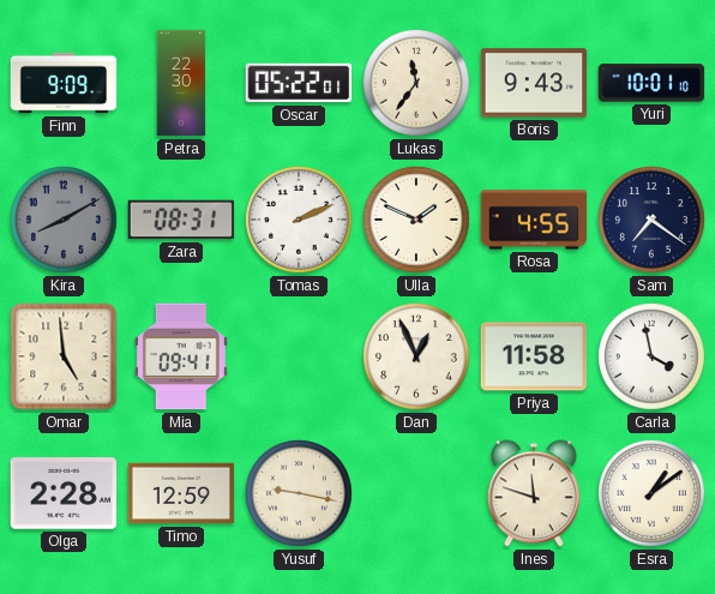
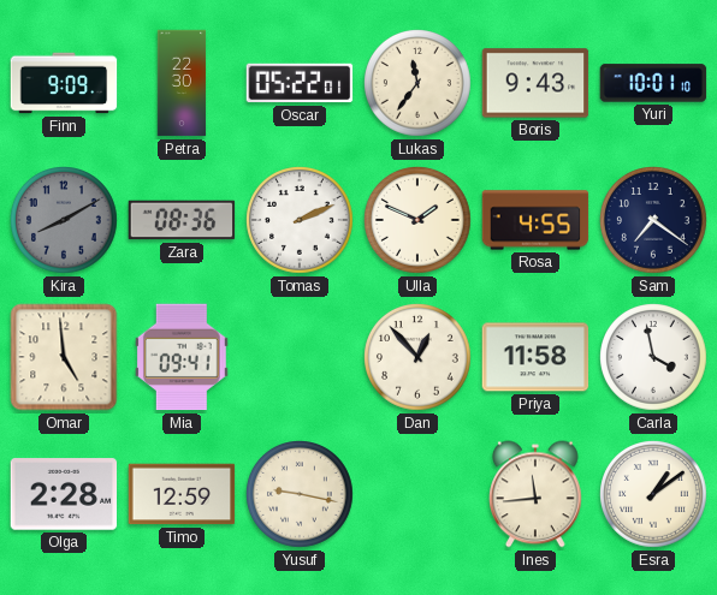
Zara: 08:31 -> 08:36
Dan: 12:56 -> 12:53
Ines: 11:48 -> 11:44
